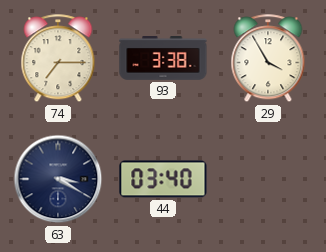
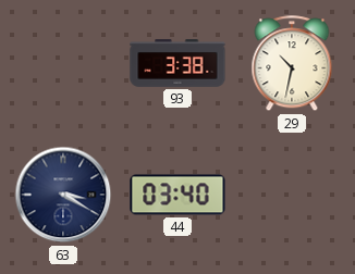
74: 7:15 -> none
29: 3:55 -> 10:32
